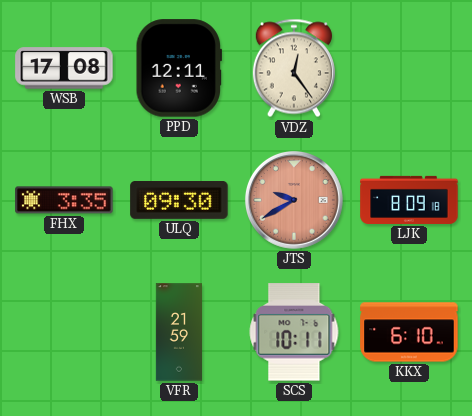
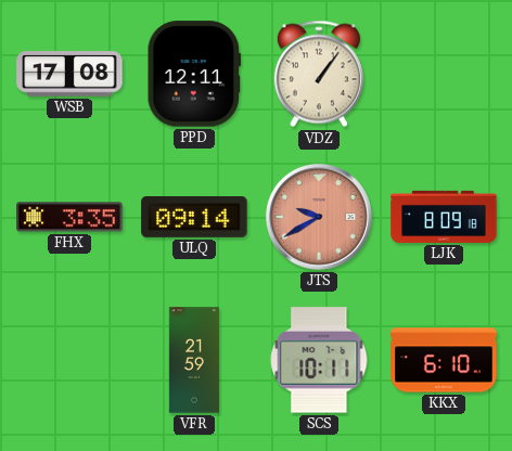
VDZ: 12:24 -> 1:06
ULQ: 09:30 -> 09:14
